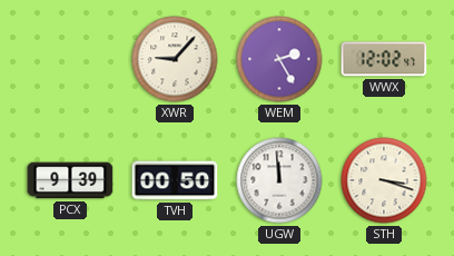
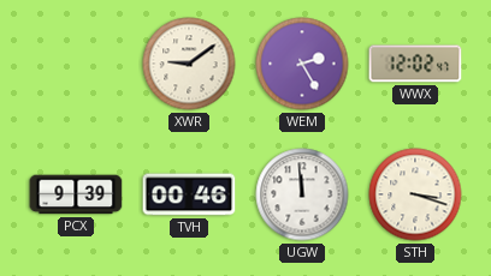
XWR: 9:07 -> 9:09
TVH: 00:50 -> 00:46
